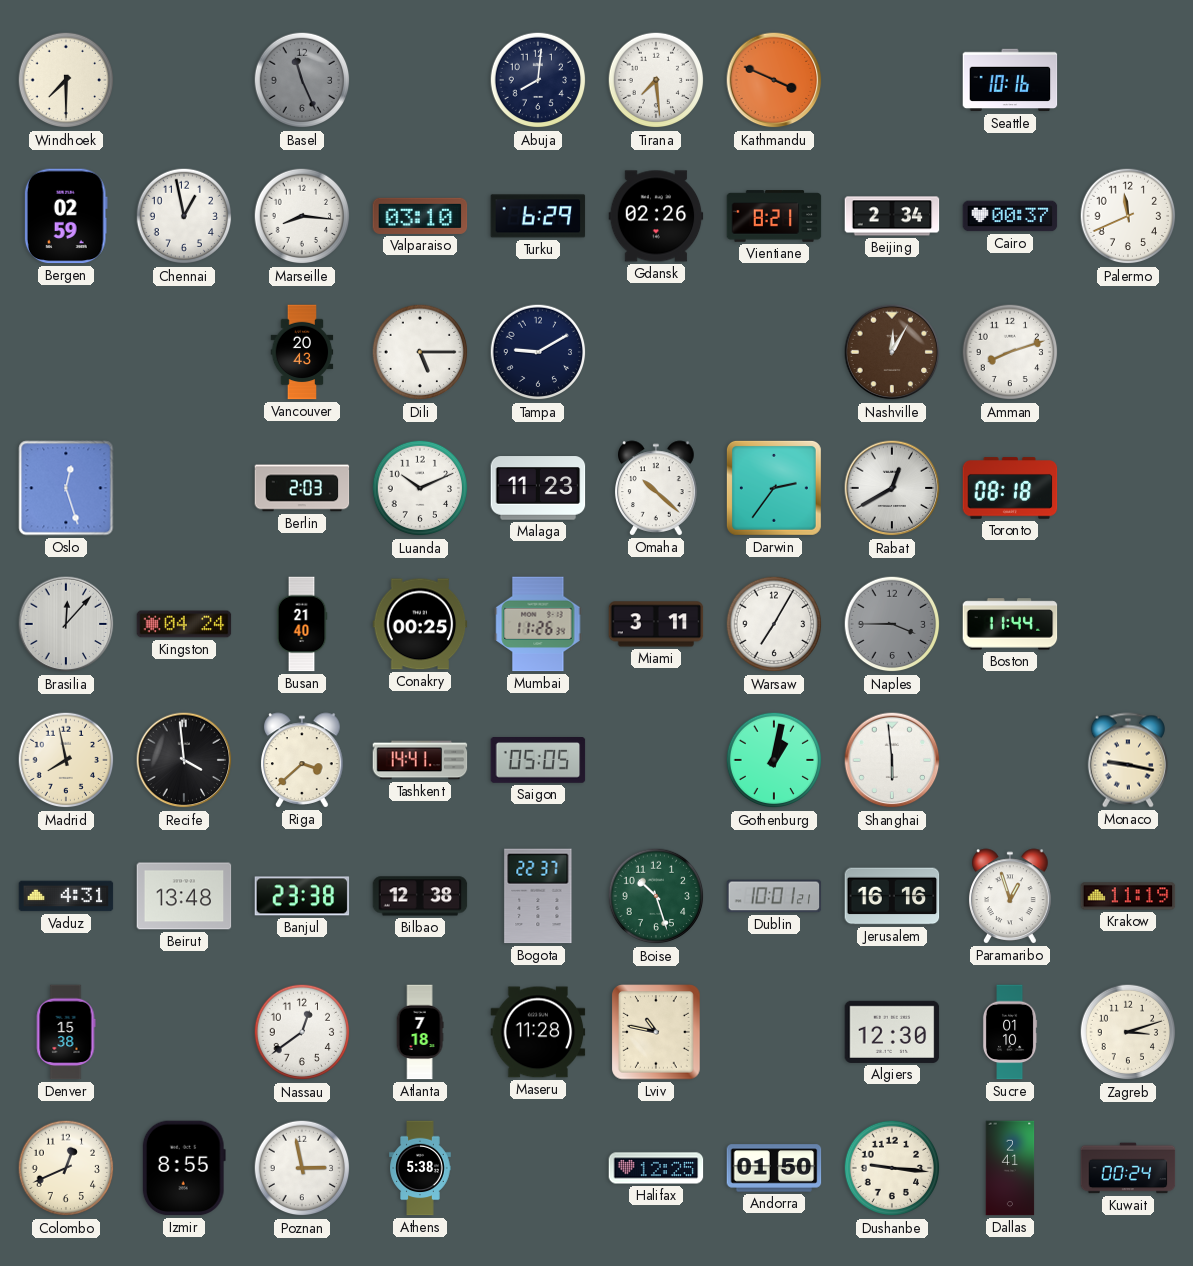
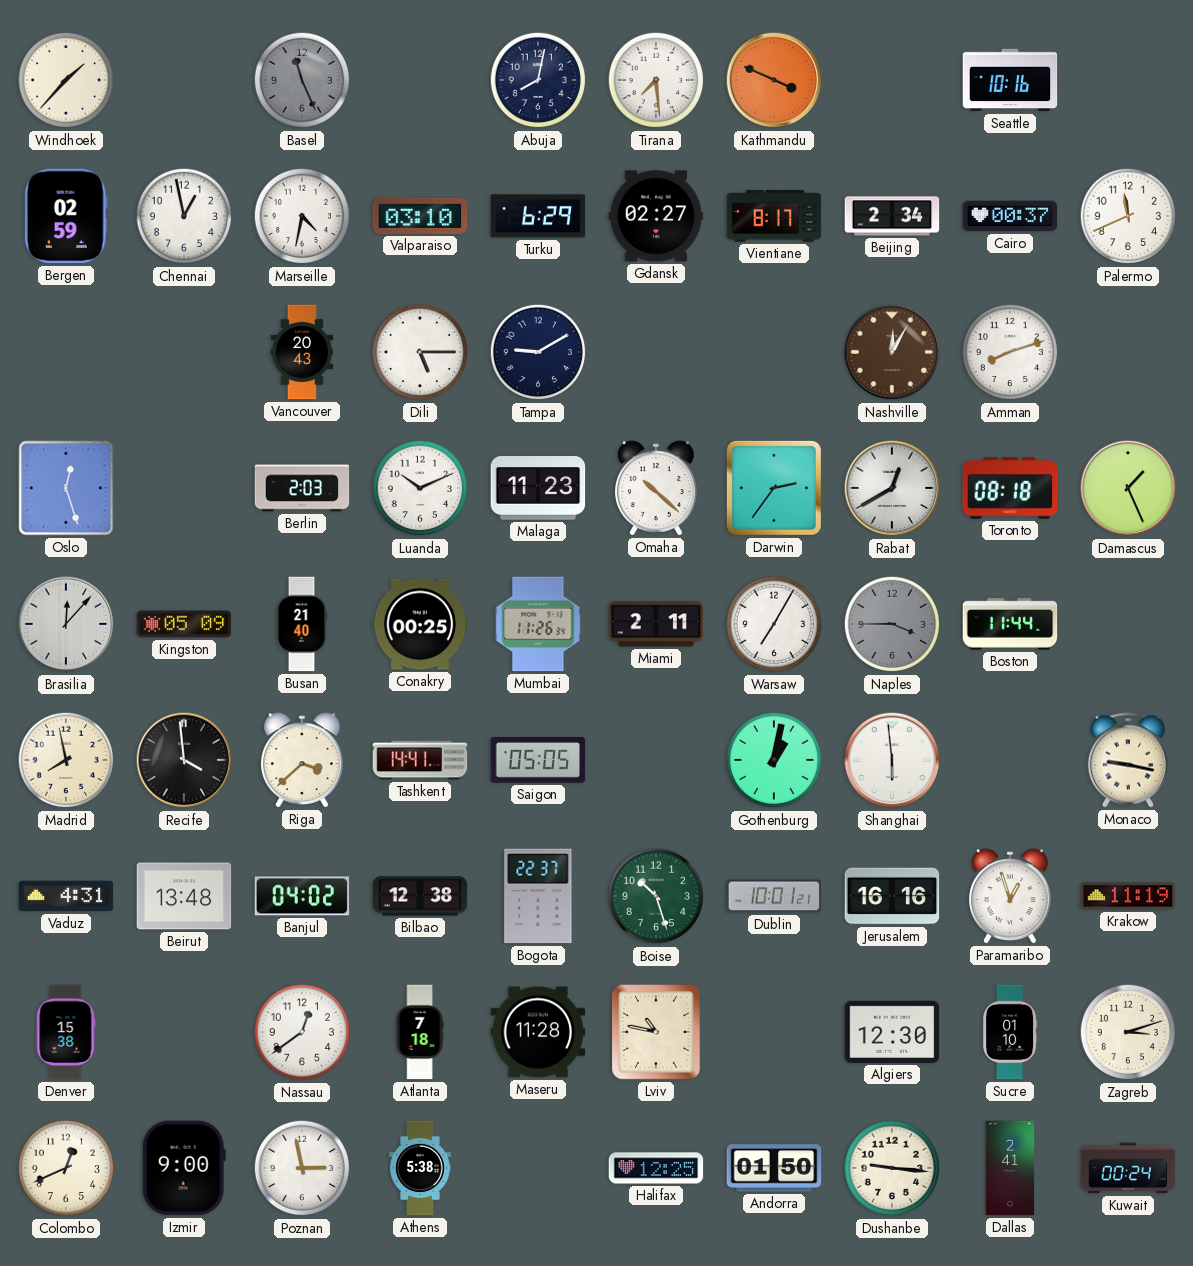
Windhoek: 7:30 -> 1:37
Abuja: 8:01 -> 8:02
Marseille: 8:16 -> 4:32
Gdansk: 02:26 -> 02:27
Vientiane: 8:21 -> 8:17
Damascus: none -> 1:26
Kingston: 04:24 -> 05:09
Miami: 3:11 -> 2:11
Banjul: 23:38 -> 04:02
Izmir: 8:55 -> 9:00
